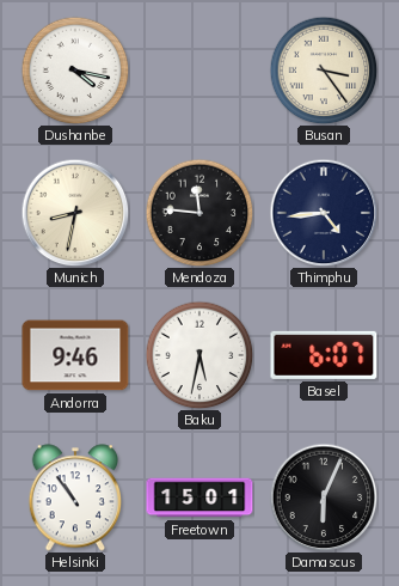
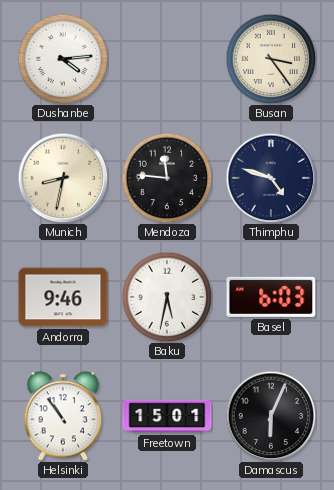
Dushanbe: 4:17 -> 4:14
Thimphu: 4:44 -> 4:48
Basel: 6:07 -> 6:03
